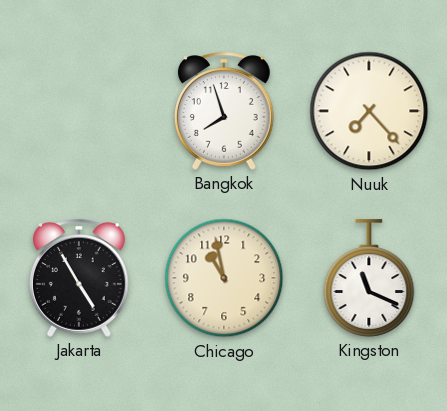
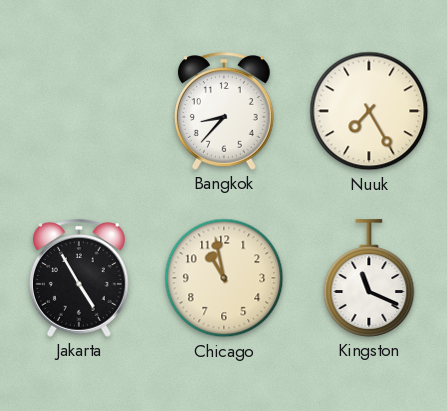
Bangkok: 7:57 -> 8:37
Nuuk: 7:23 -> 7:25
